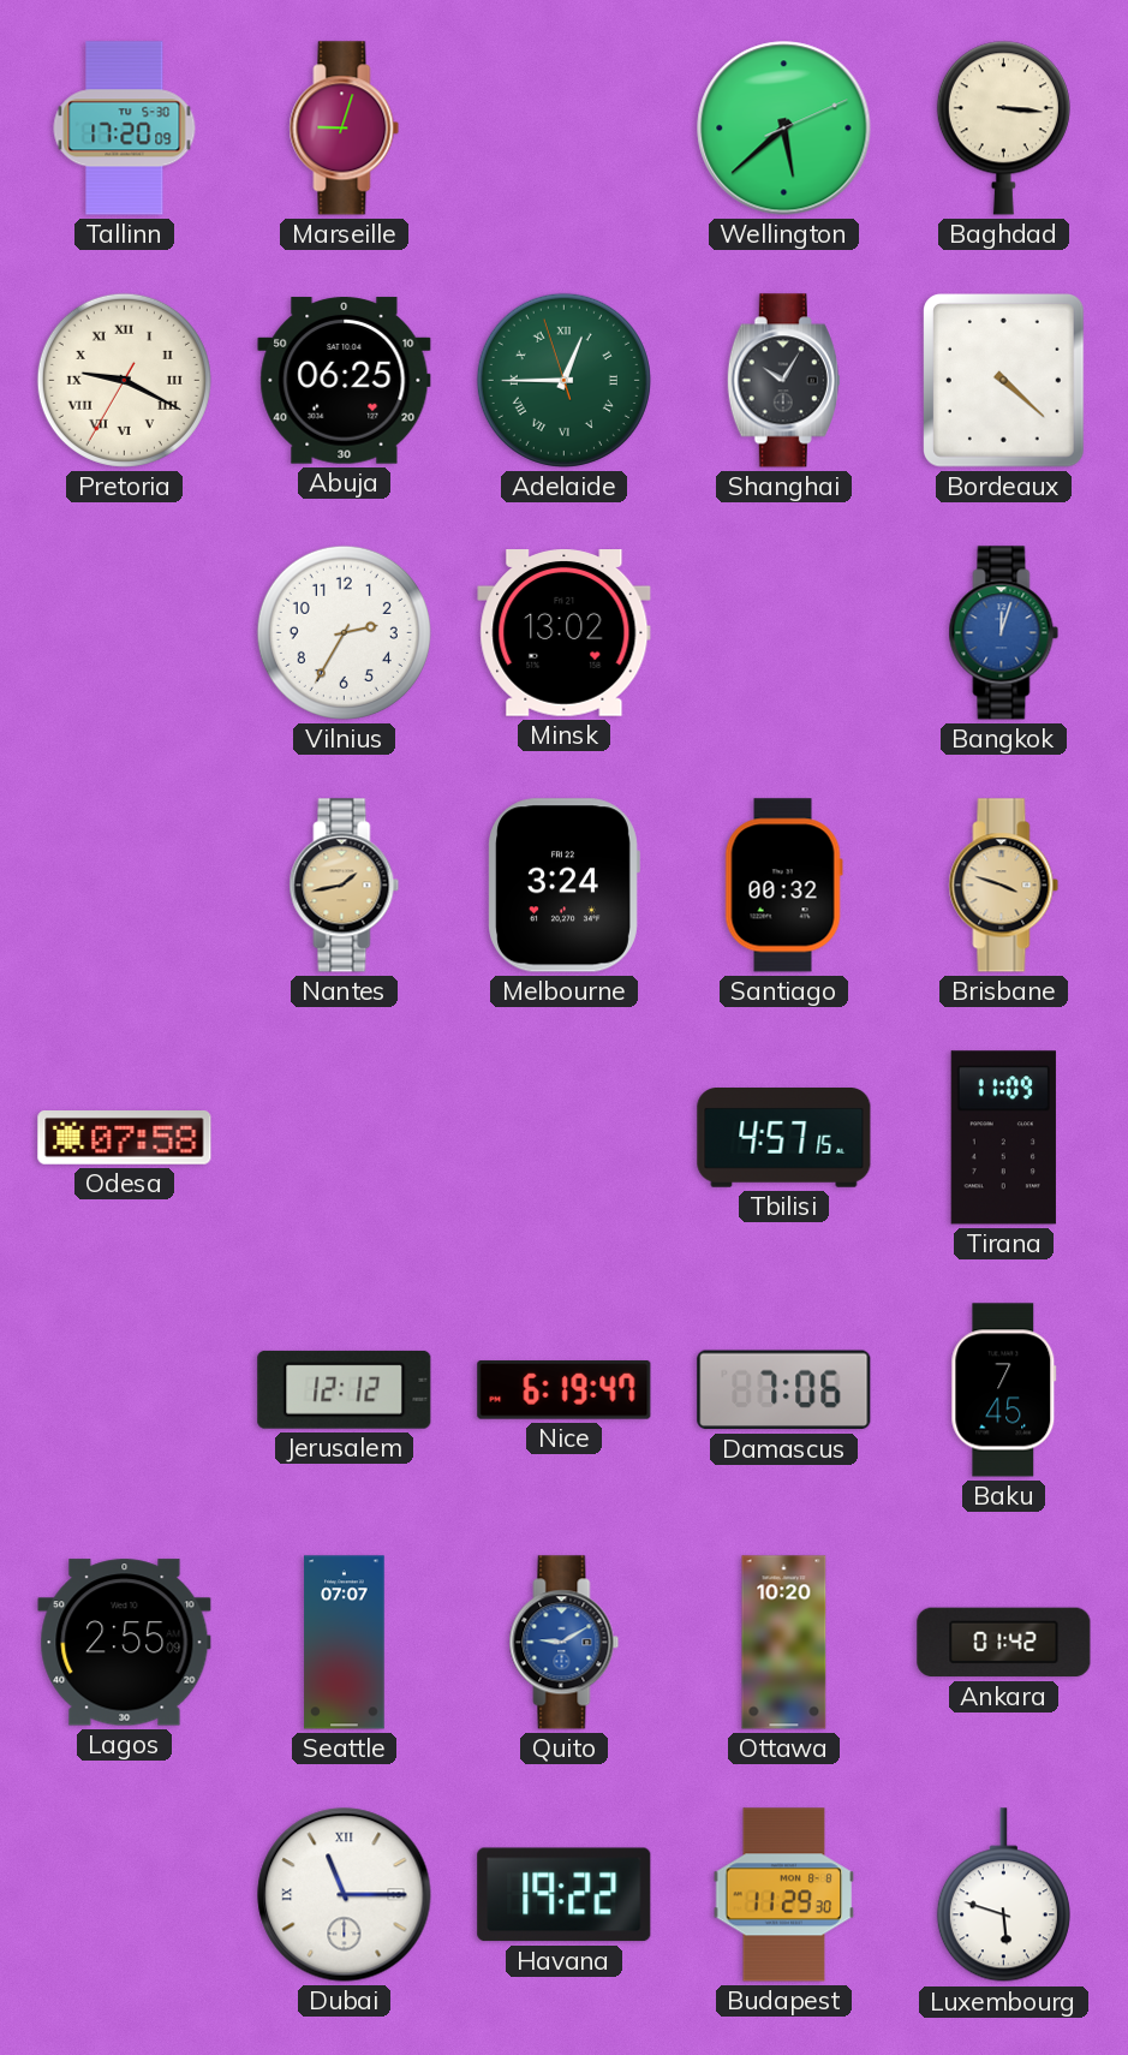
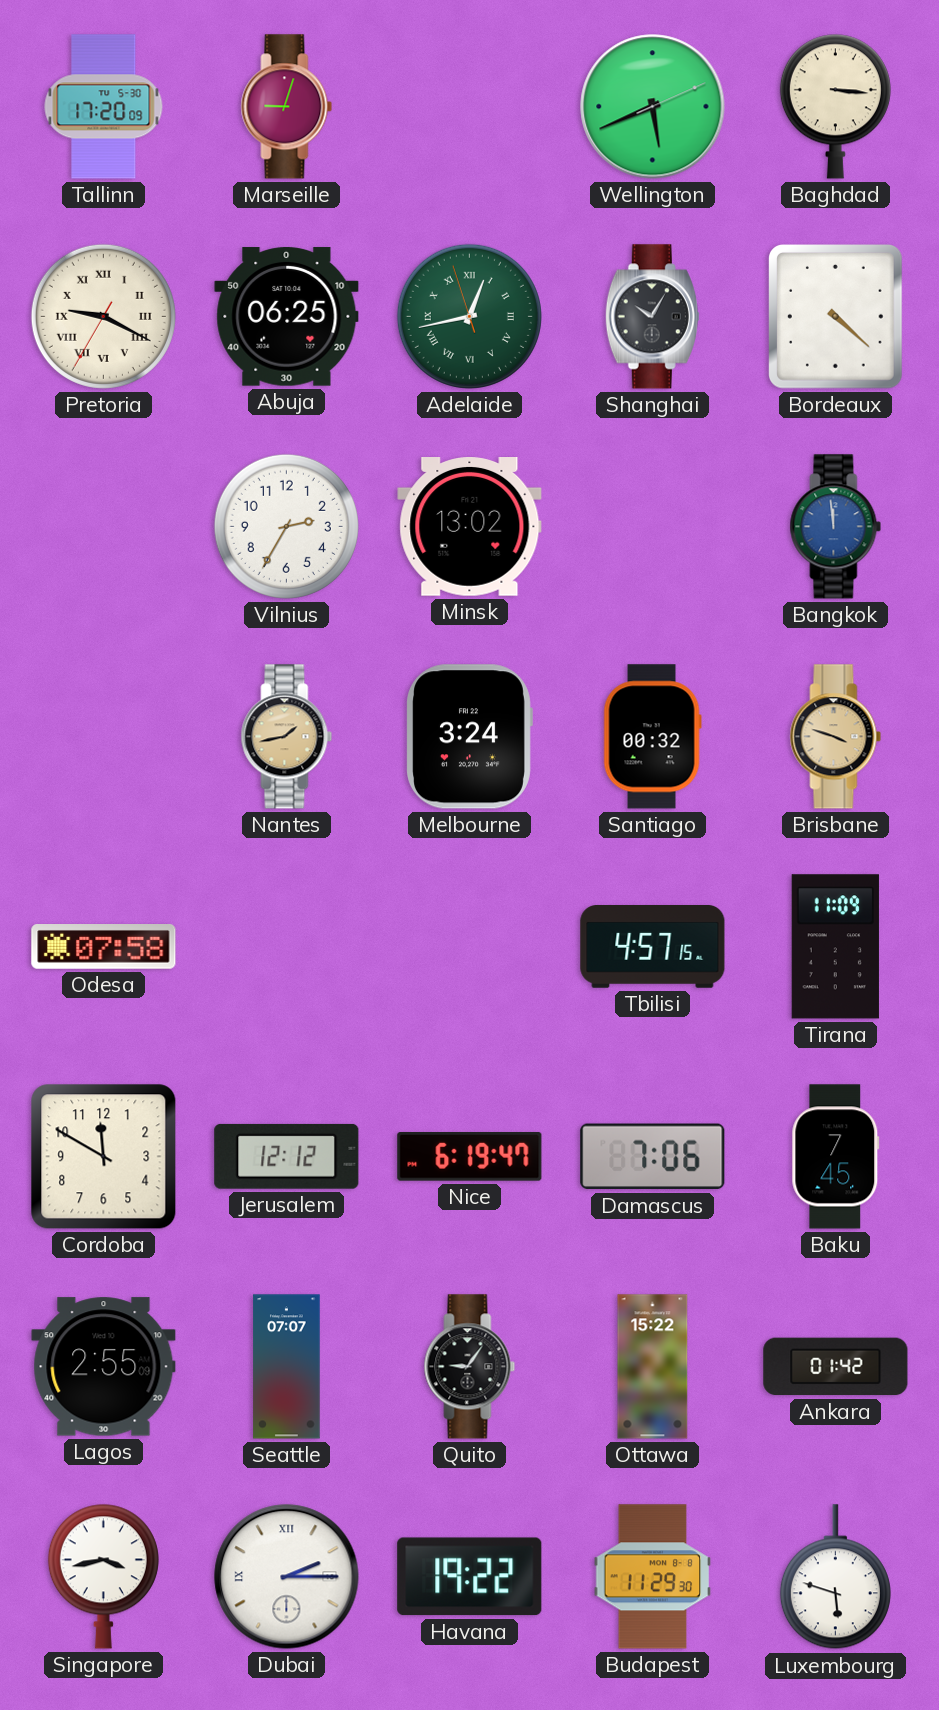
Wellington: 5:38 -> 5:41
Adelaide: 12:44 -> 12:42
Bangkok: 12:03 -> 11:59
Cordoba: none -> 11:50
Quito: 9:10 -> 9:06
Quito dial: blue -> black
Ottawa: 10:20 -> 15:22
Singapore: none -> 3:43
Dubai: 11:15 -> 2:15
